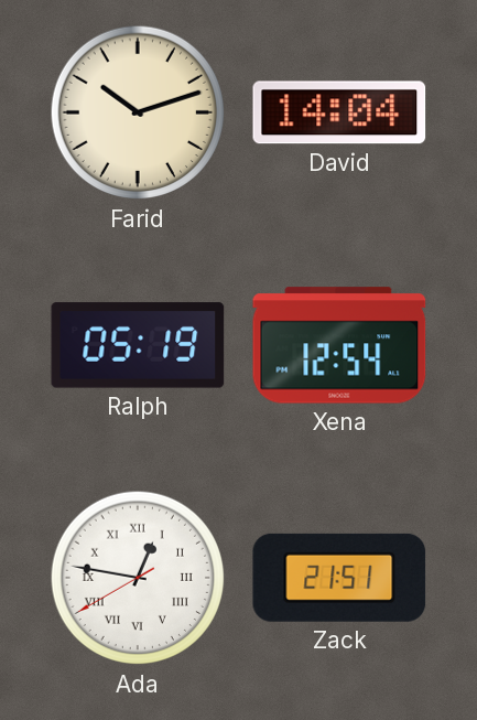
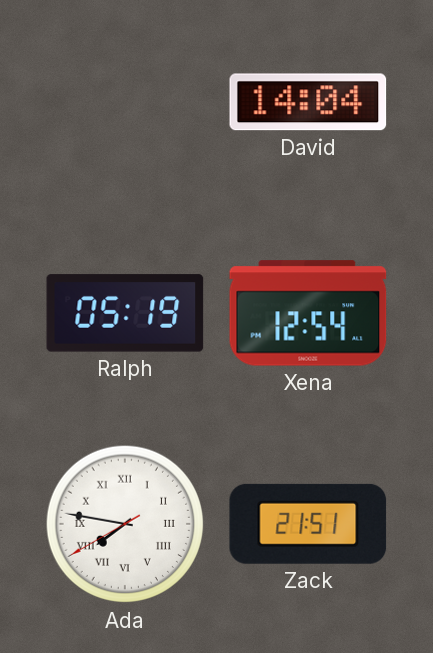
Farid: 10:12 -> none
Ada: 12:46 -> 7:46
